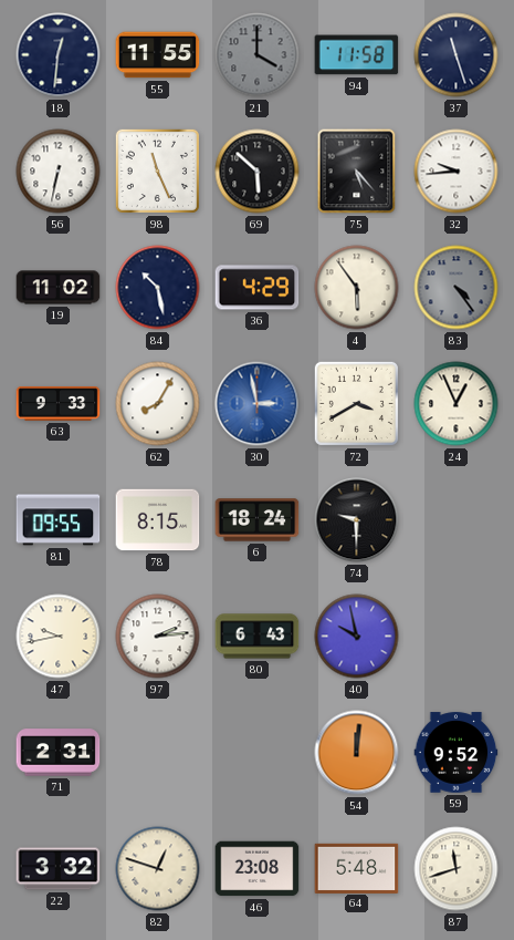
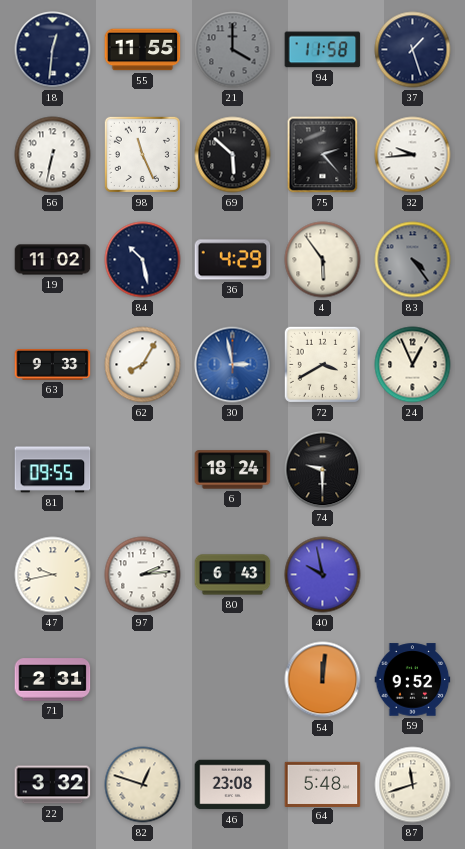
37: 11:27 -> 1:27
75: 5:23 -> 2:23
78: 8:15 -> none
